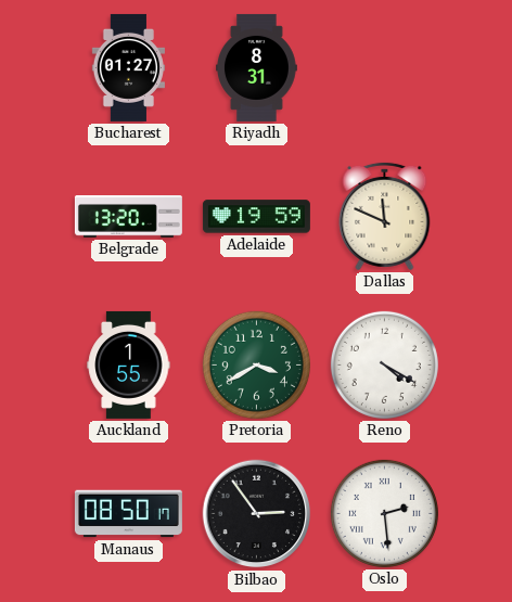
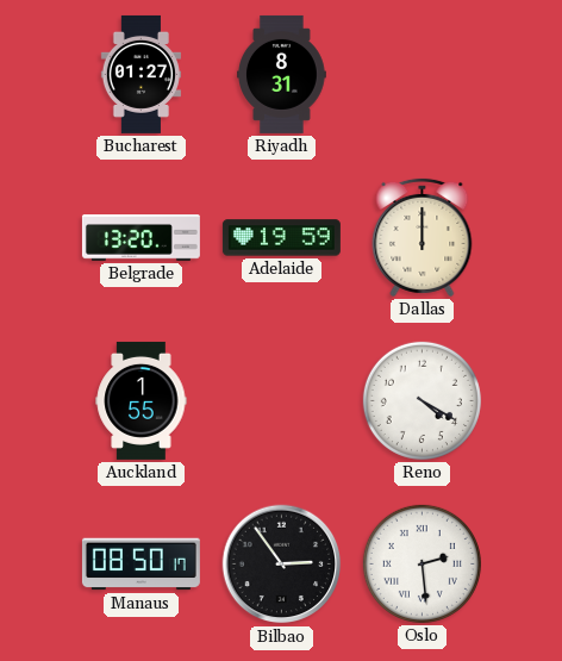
Dallas: 11:49 -> 12:00
Pretoria: 3:40 -> none
